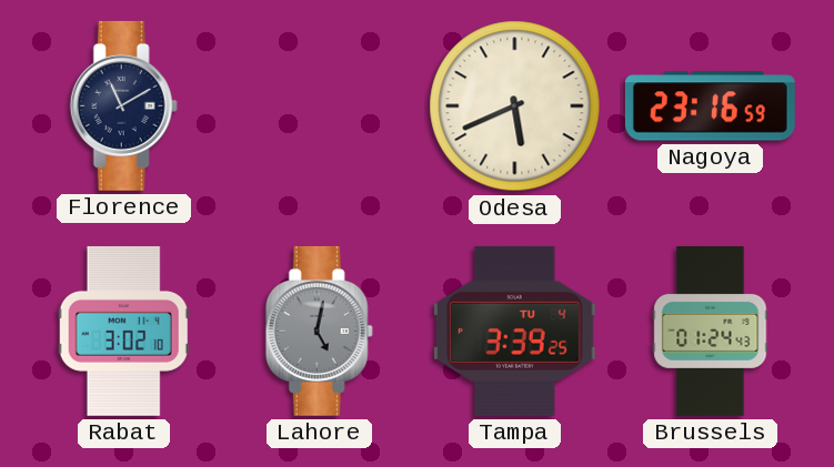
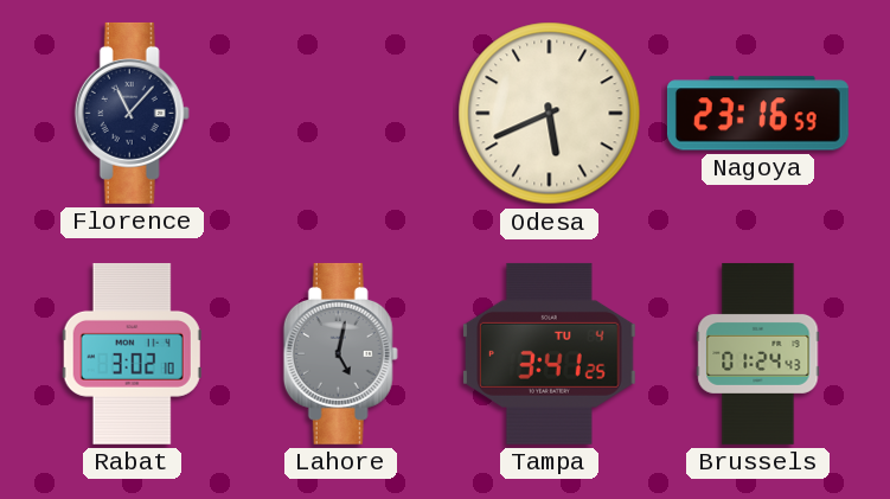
Florence: 11:10 -> 11:07
Tampa: 3:39 -> 3:41
